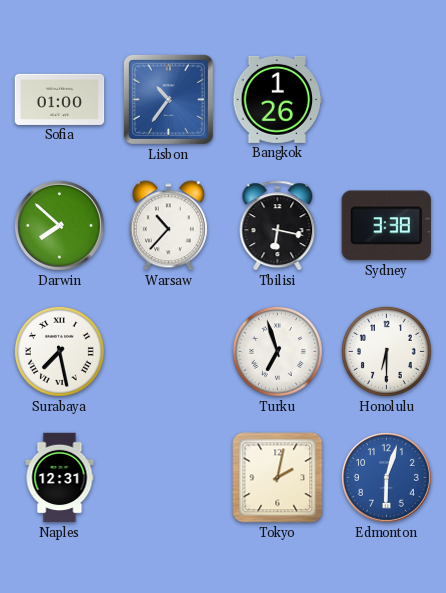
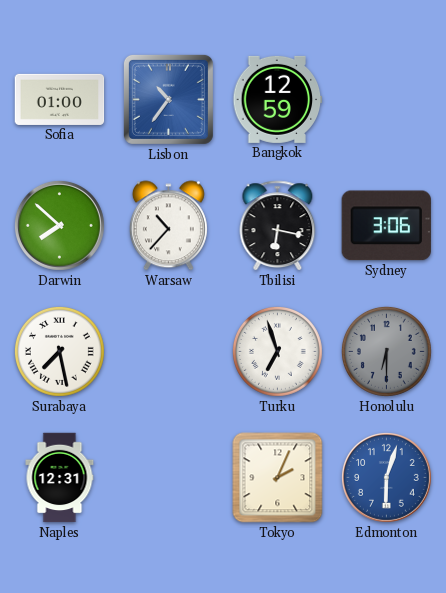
Bangkok: 1:26 -> 12:59
Sydney: 3:38 -> 3:06
Honolulu dial: white -> grey
Tokyo: 2:02 -> 2:04
